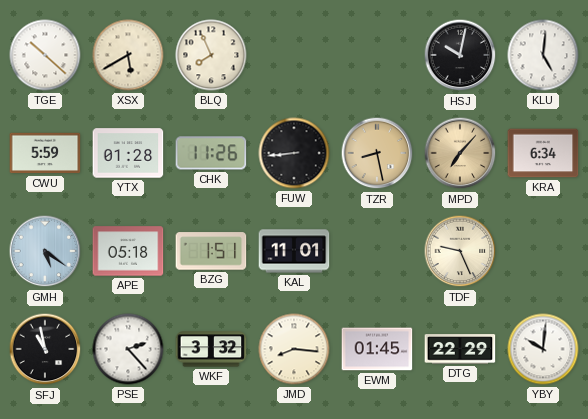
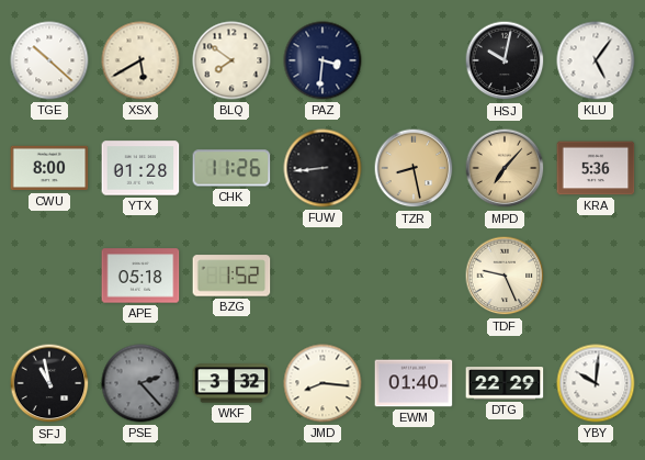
BLQ: 7:56 -> 7:51
PAZ: none -> 3:31
KLU: 5:01 -> 5:06
CWU: 5:59 -> 8:00
KRA: 6:34 -> 5:36
GMH: 5:21 -> none
BZG: 1:51 -> 1:52
KAL: 11:01 -> none
PSE dial: white -> grey
EWM: 01:45 -> 01:40
